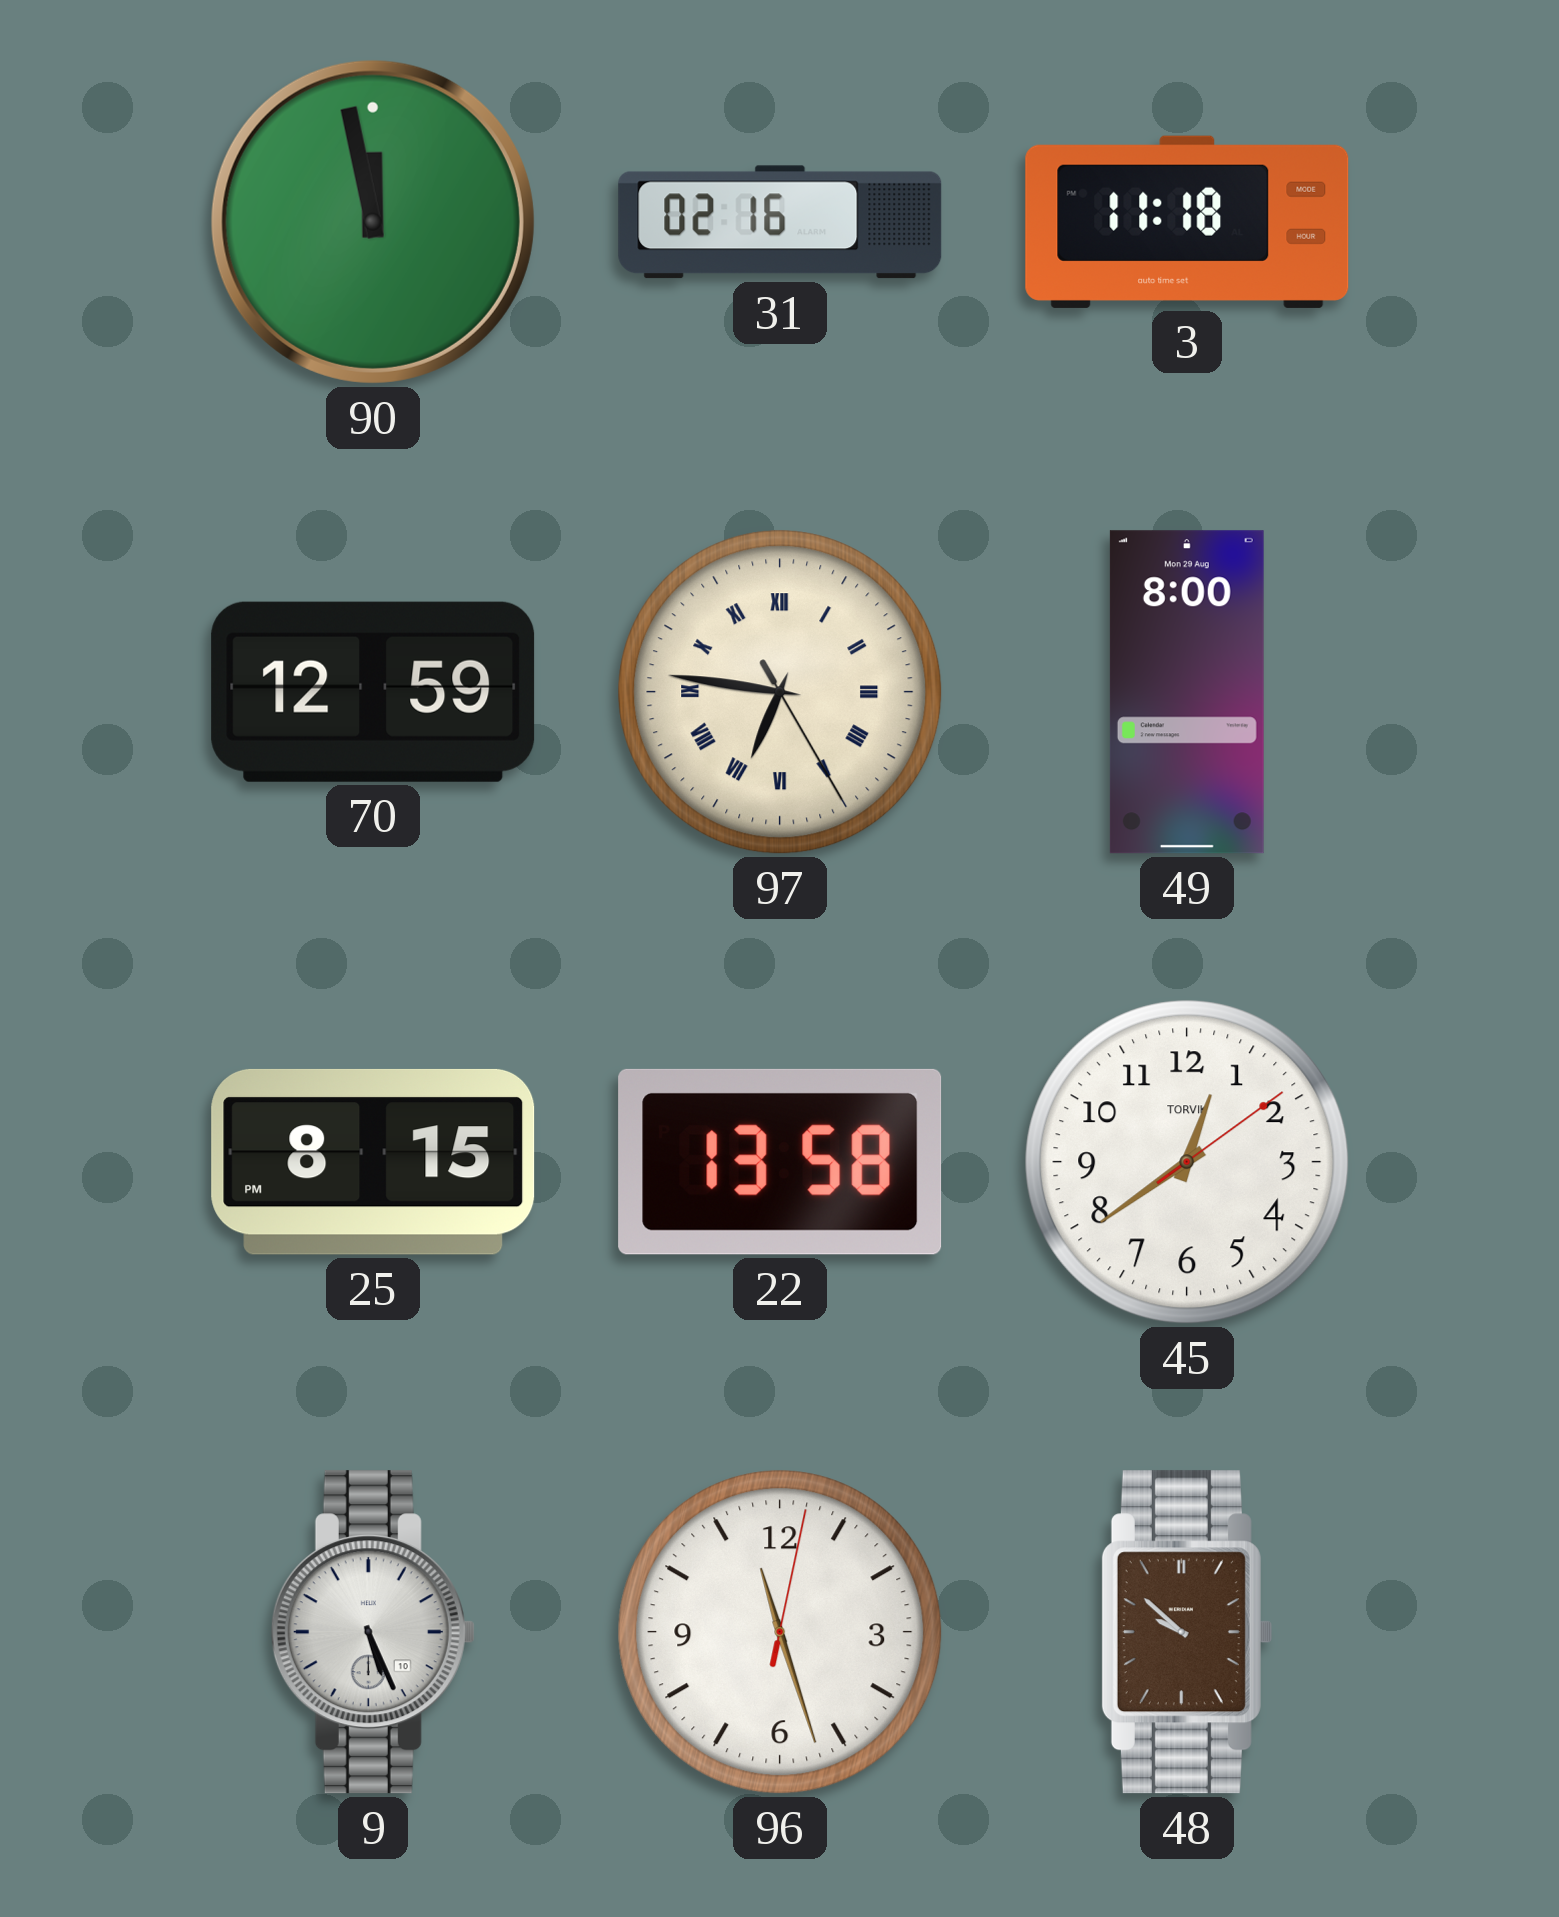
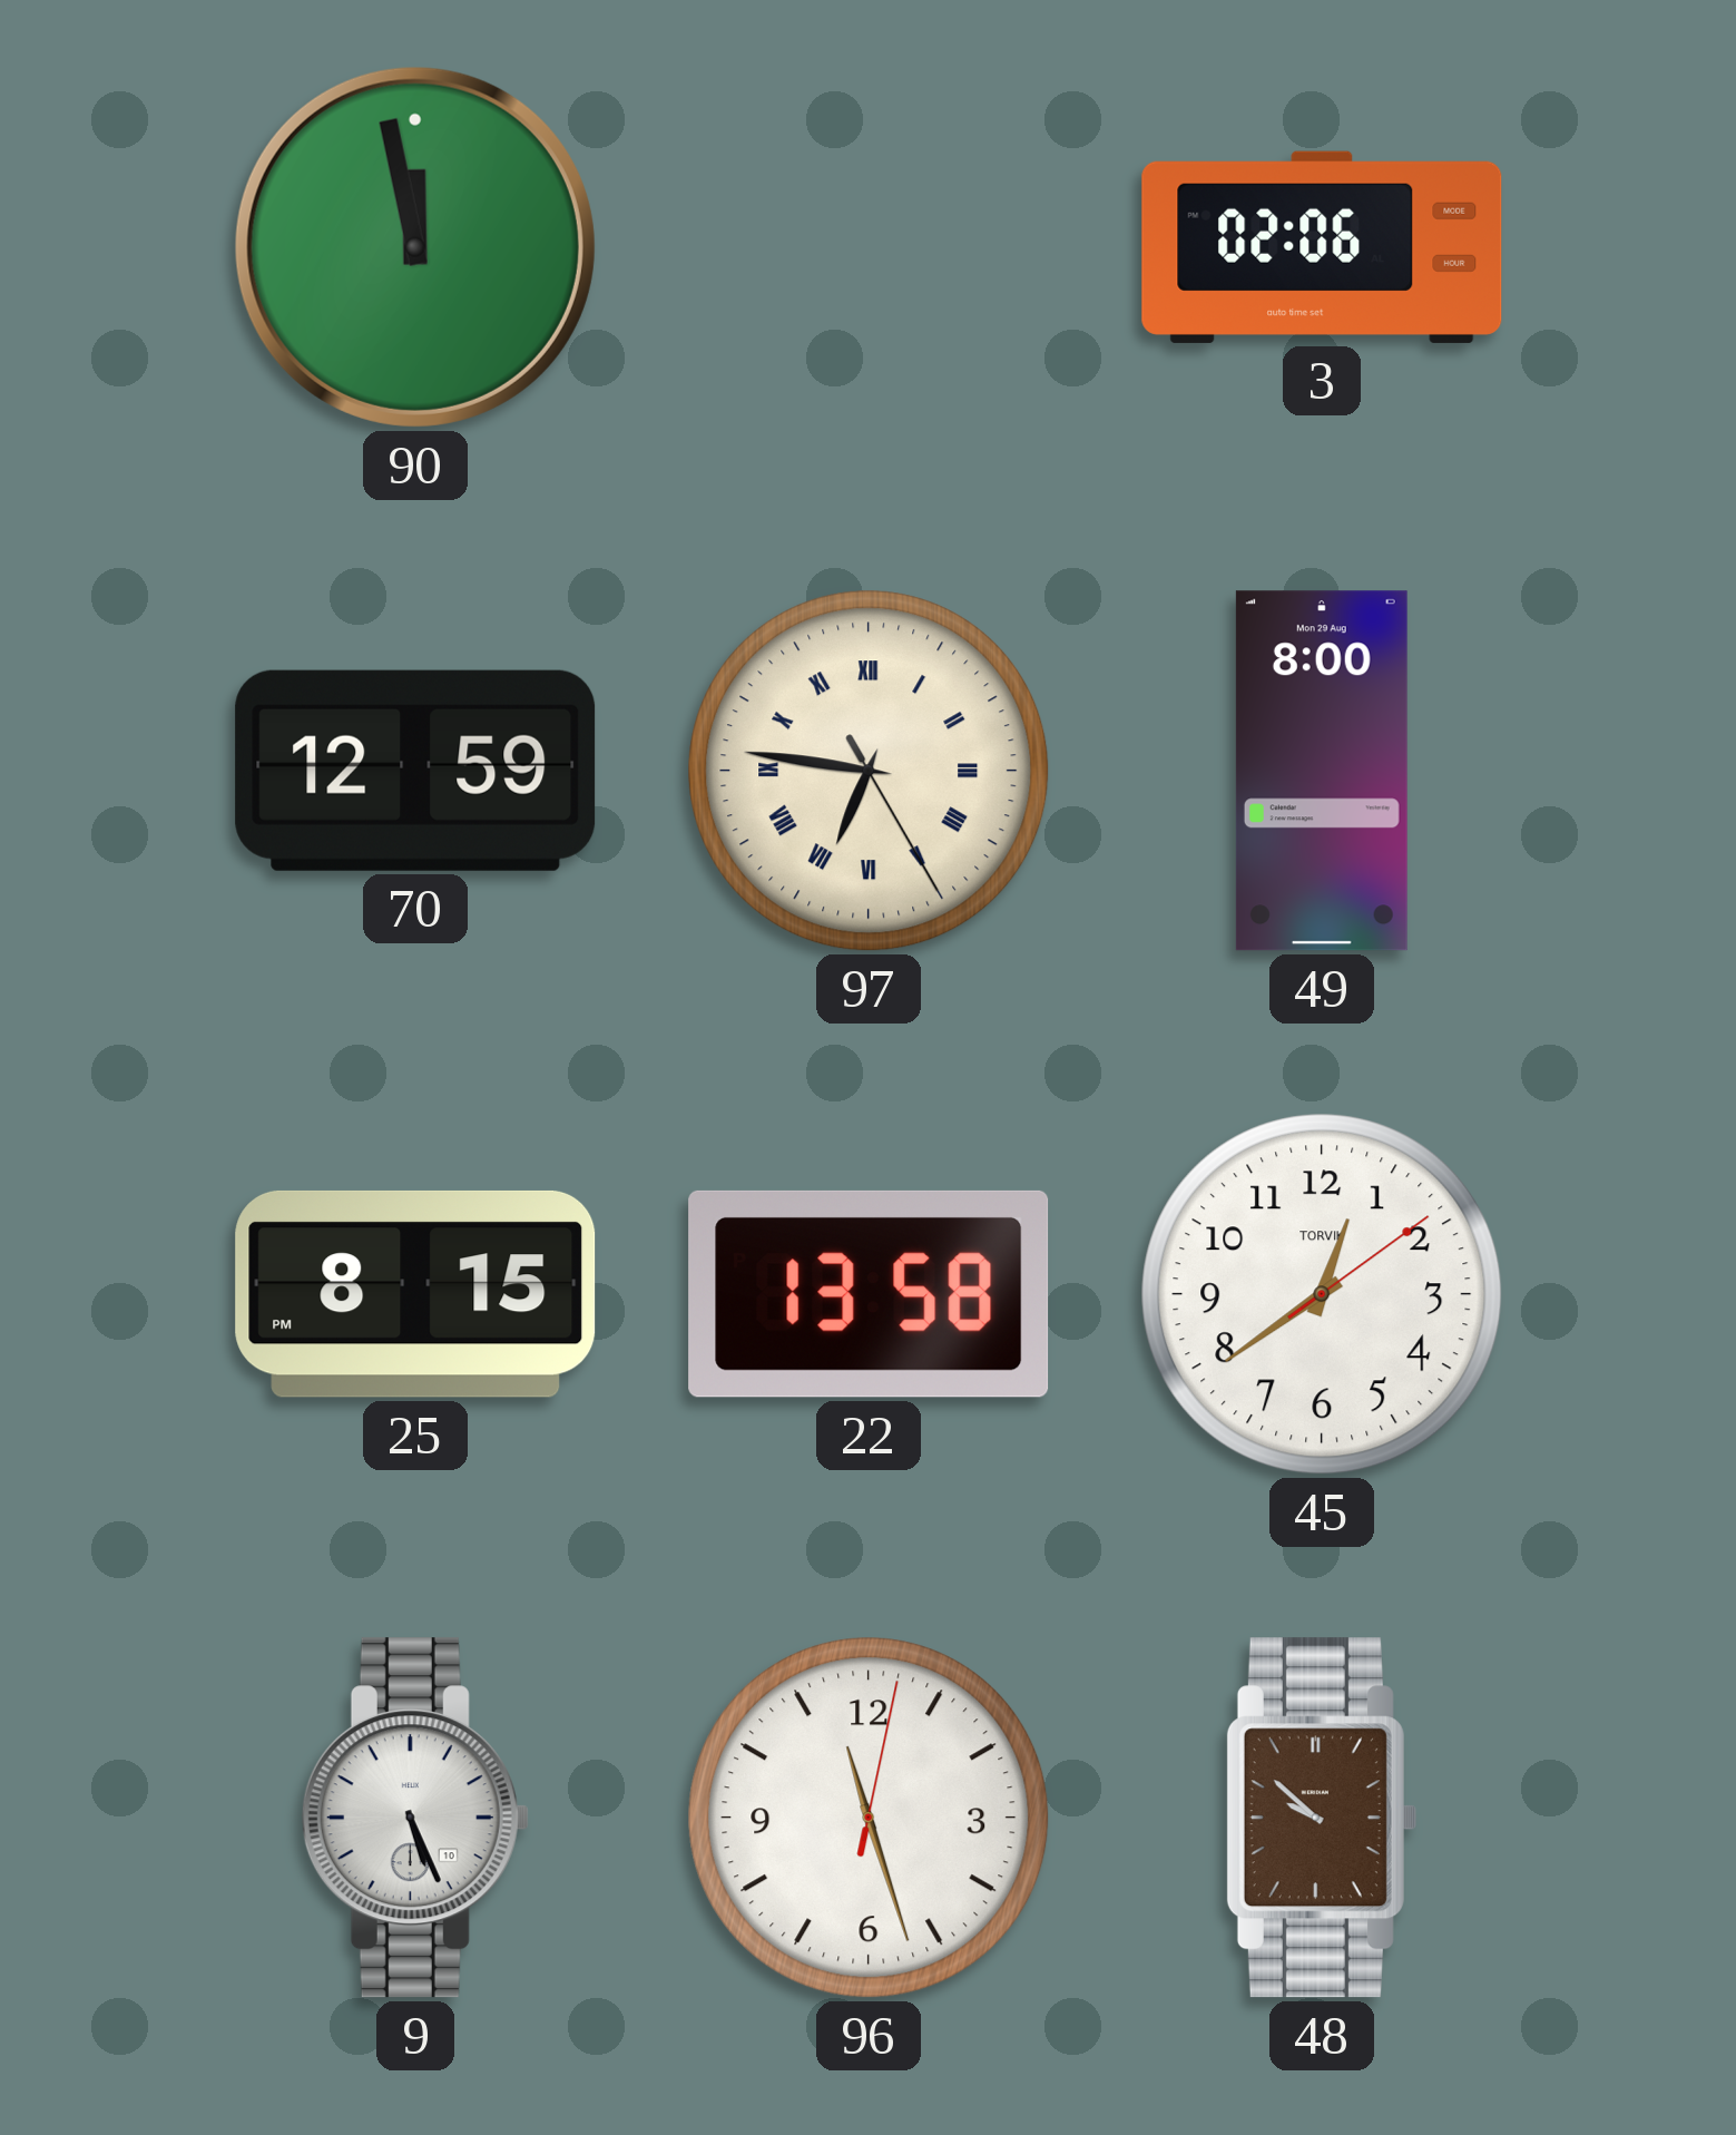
31: 02:16 -> none
3: 11:18 -> 02:06
